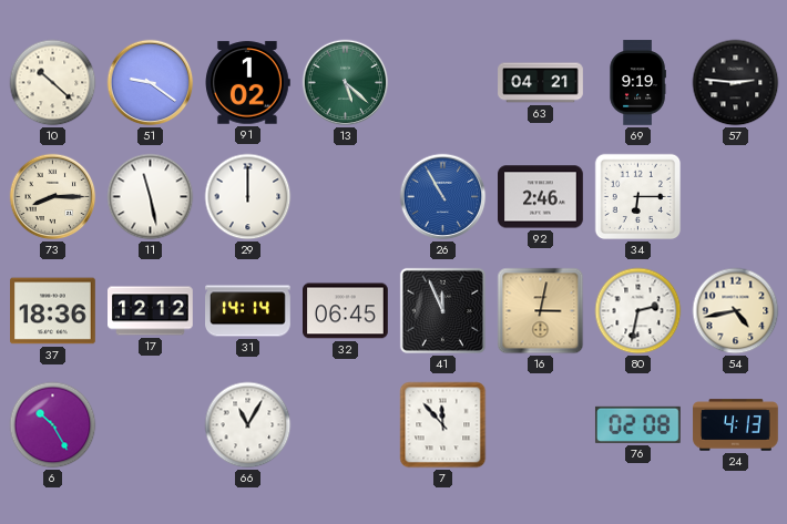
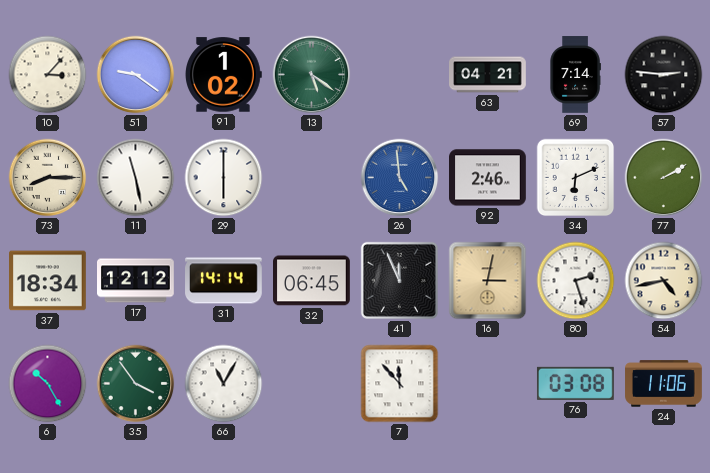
10: 10:22 -> 3:07
13: 5:22 -> 5:21
69: 9:19 -> 7:14
29: 12:00 -> 6:00
26: 10:55 -> 4:59
34: 6:15 -> 6:11
77: none -> 2:10
37: 18:36 -> 18:34
80: 2:32 -> 2:27
35: none -> 3:54
76: 02:08 -> 03:08
24: 4:13 -> 11:06
